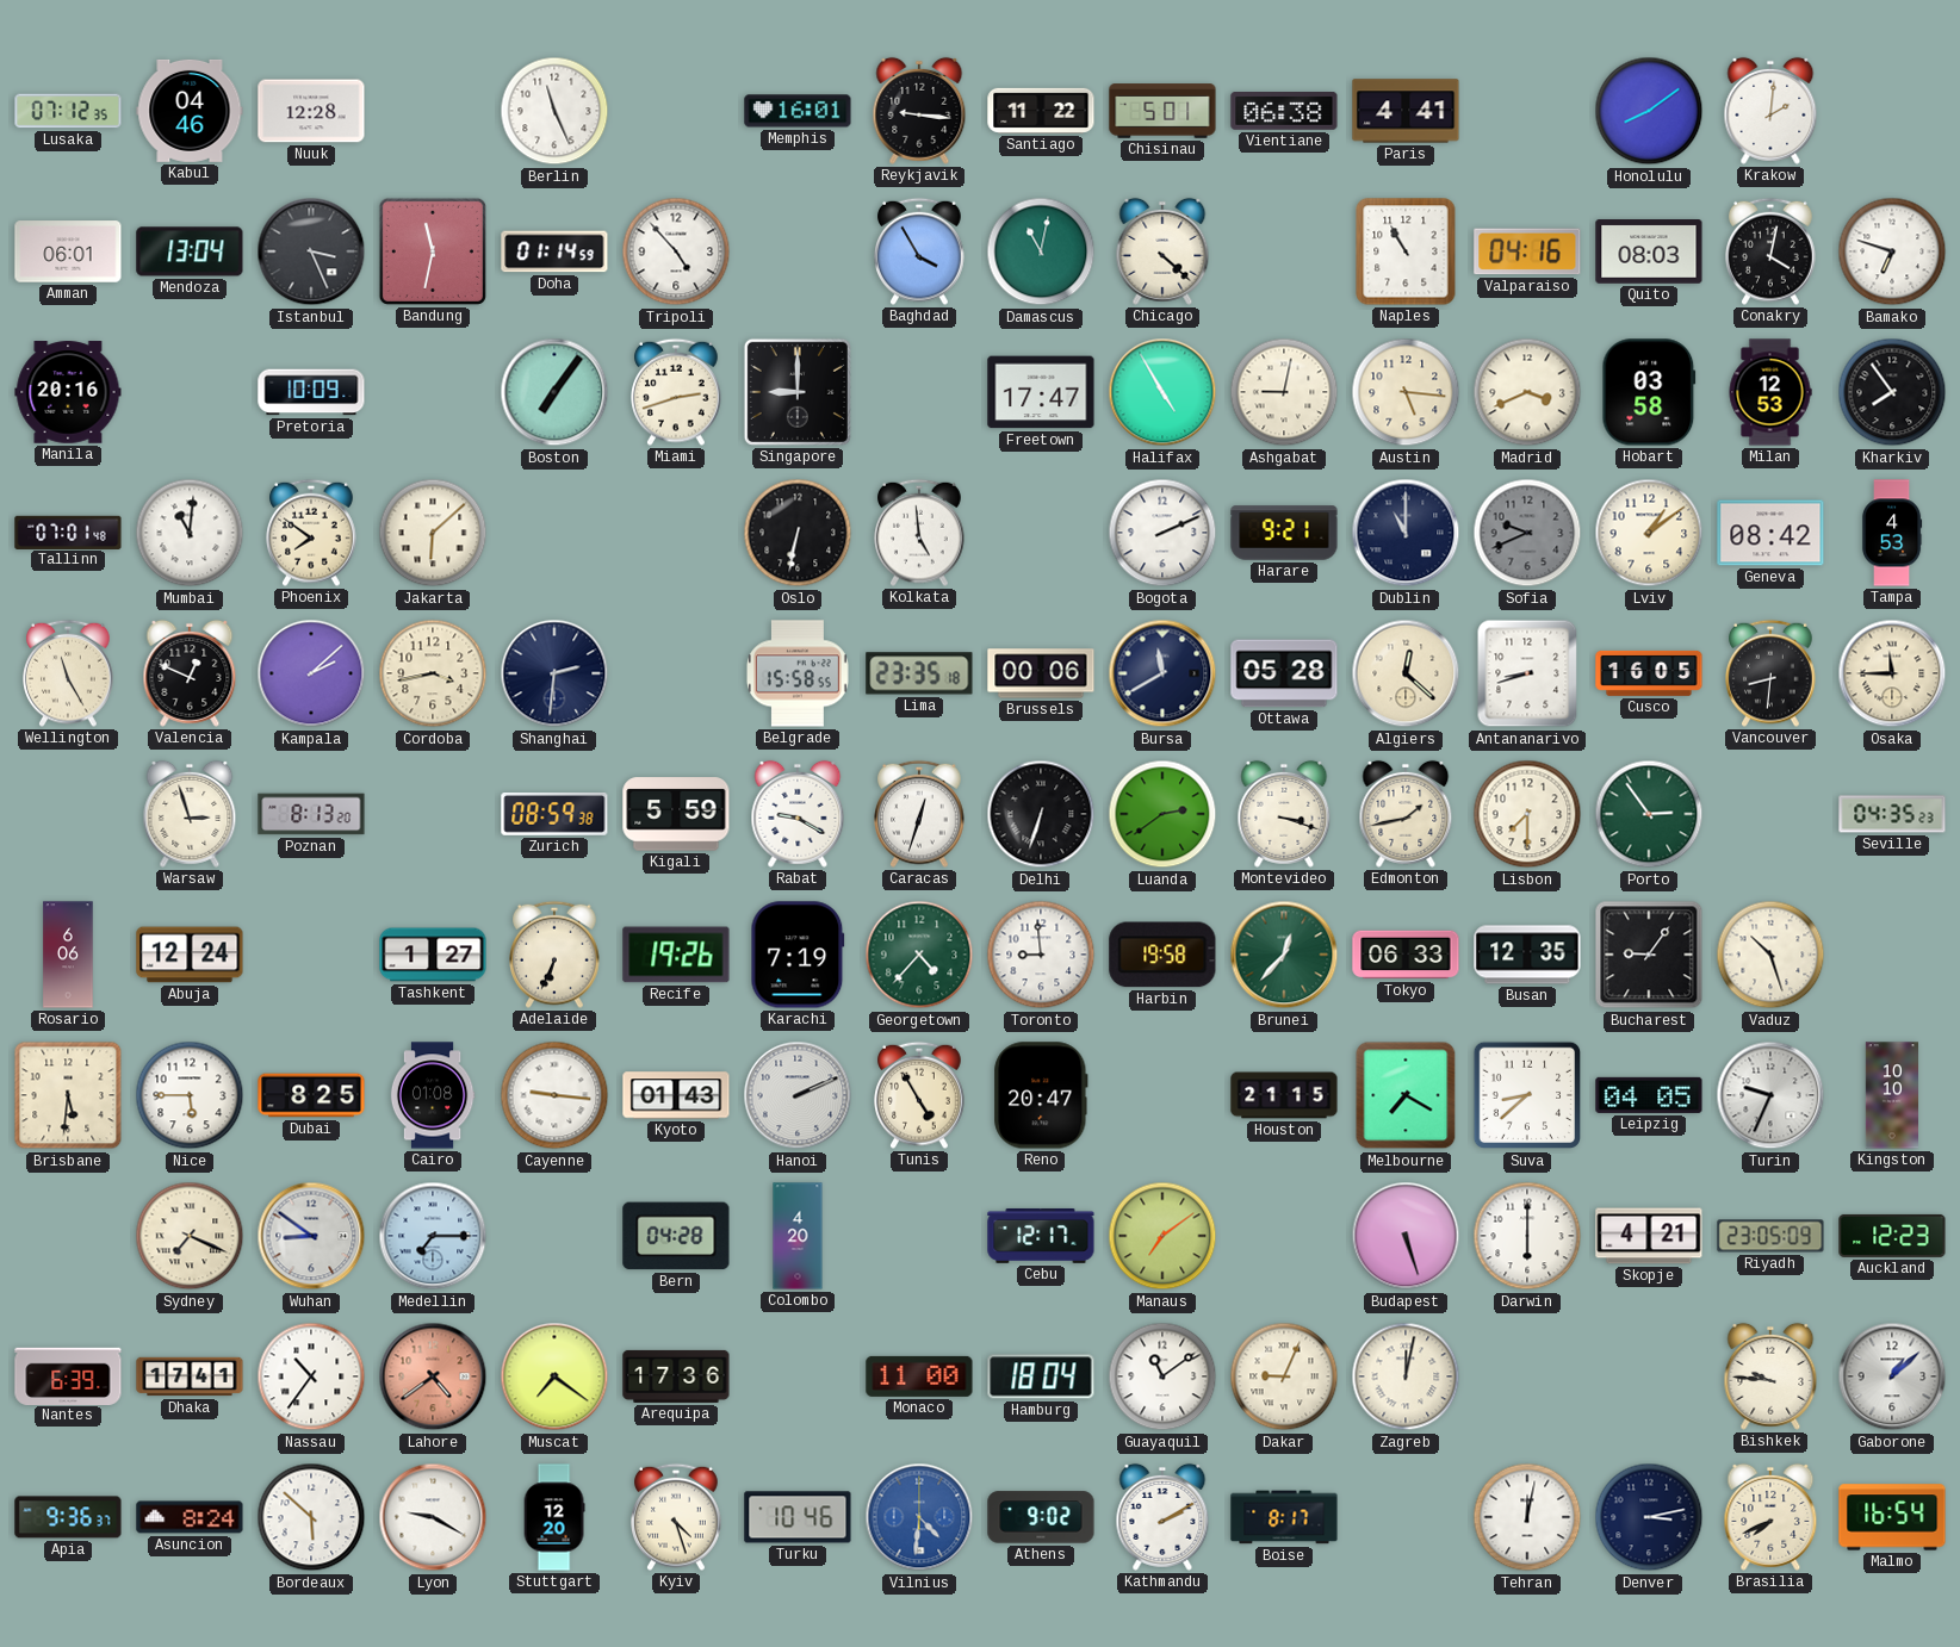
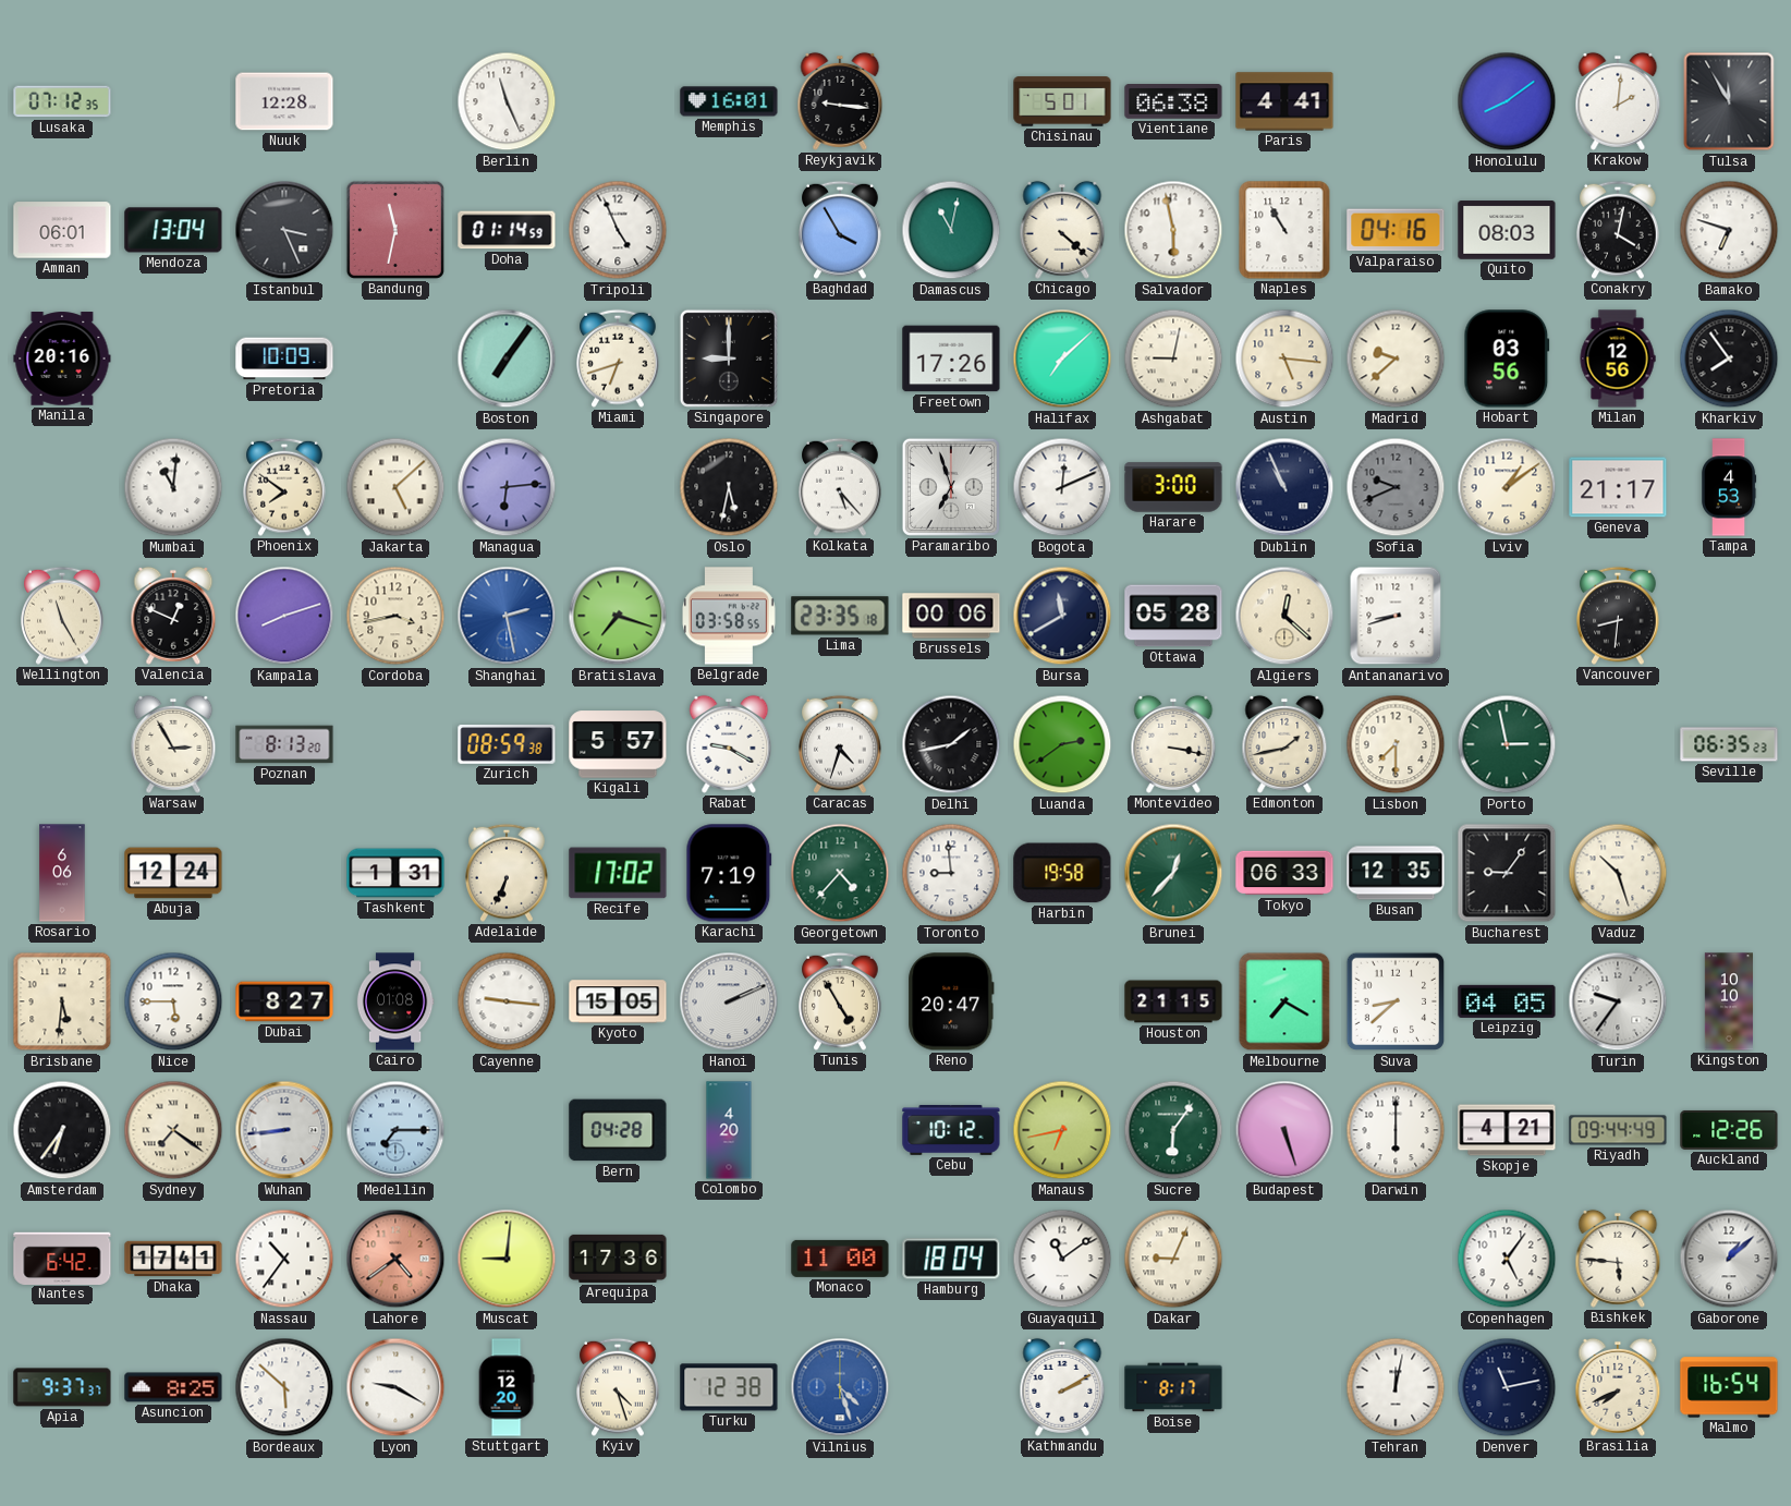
Kabul: 04:46 -> none
Santiago: 11:22 -> none
Tulsa: none -> 11:55
Tripoli: 4:53 -> 4:56
Salvador: none -> 5:58
Miami: 2:42 -> 6:42
Freetown: 17:47 -> 17:26
Halifax: 4:55 -> 7:08
Madrid: 3:41 -> 9:38
Hobart: 03:58 -> 03:56
Milan: 12:53 -> 12:56
Tallinn: 07:01 -> none
Jakarta: 6:08 -> 5:08
Managua: none -> 6:14
Oslo: 6:32 -> 5:32
Kolkata: 4:59 -> 5:23
Paramaribo: none -> 6:57
Bogota: 2:11 -> 12:11
Harare: 9:21 -> 3:00
Dublin: 11:00 -> 10:56
Geneva: 08:42 -> 21:17
Kampala: 2:08 -> 8:12
Shanghai: 2:31 -> 2:28
Shanghai dial: navy -> blue
Bratislava: none -> 7:18
Belgrade: 15:58 -> 03:58
Cusco: 16:05 -> none
Osaka: 11:45 -> none
Warsaw: 2:57 -> 2:55
Kigali: 5:59 -> 5:57
Caracas: 12:33 -> 4:33
Delhi: 6:33 -> 1:43
Montevideo: 3:18 -> 3:17
Porto: 2:54 -> 2:58
Seville: 04:35 -> 06:35
Tashkent: 1:27 -> 1:31
Recife: 19:26 -> 17:02
Dubai: 8:25 -> 8:27
Kyoto: 01:43 -> 15:05
Turin: 9:34 -> 9:36
Amsterdam: none -> 6:36
Sydney: 7:19 -> 7:21
Wuhan: 8:51 -> 8:44
Cebu: 12:17 -> 10:12
Manaus: 7:09 -> 6:43
Sucre: none -> 6:06
Riyadh: 23:05 -> 09:44
Auckland: 12:23 -> 12:26
Nantes: 6:39 -> 6:42
Muscat: 7:21 -> 9:01
Zagreb: 12:02 -> none
Copenhagen: none -> 5:06
Bishkek: 9:46 -> 5:46
Apia: 9:36 -> 9:37
Asuncion: 8:24 -> 8:25
Turku: 10:46 -> 12:38
Vilnius: 4:31 -> 4:27
Athens: 9:02 -> none
Denver: 3:13 -> 11:13
